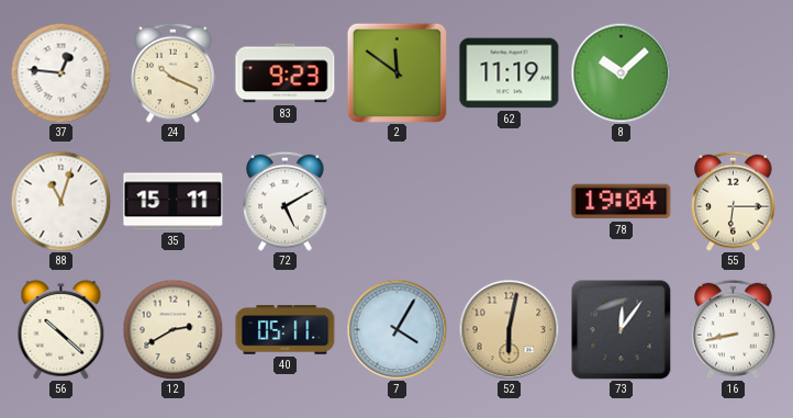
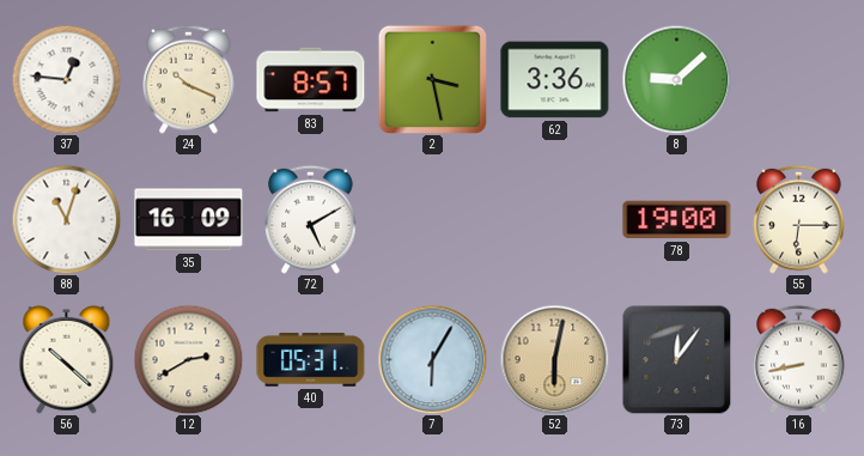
83: 9:23 -> 8:57
2: 11:51 -> 3:28
62: 11:19 -> 3:36
8: 10:08 -> 9:08
35: 15:11 -> 16:09
78: 19:04 -> 19:00
40: 05:11 -> 05:31
7: 4:05 -> 6:05
